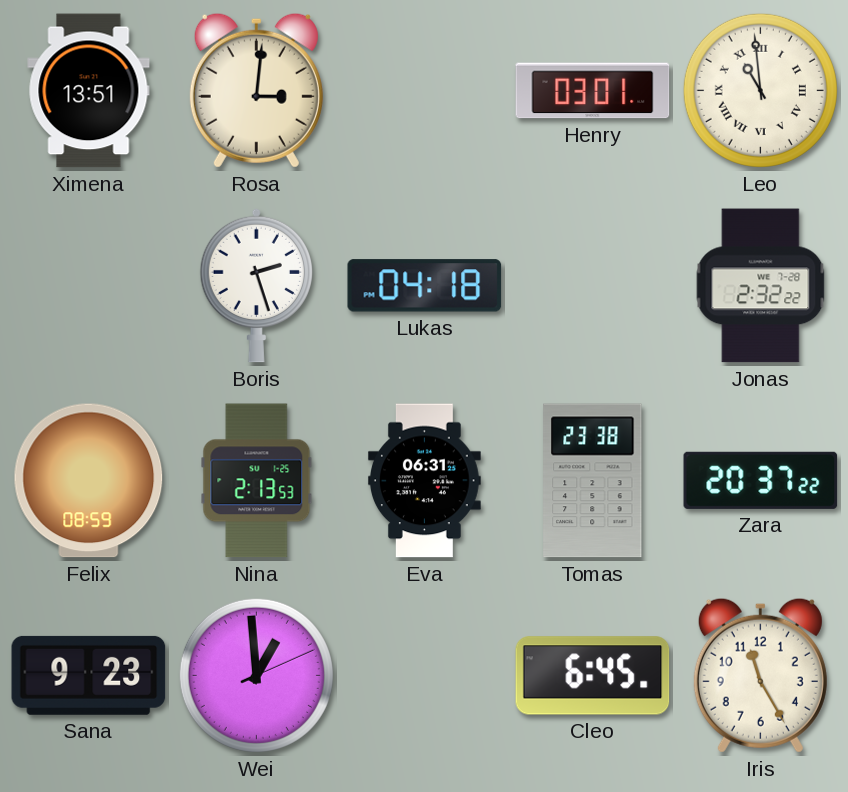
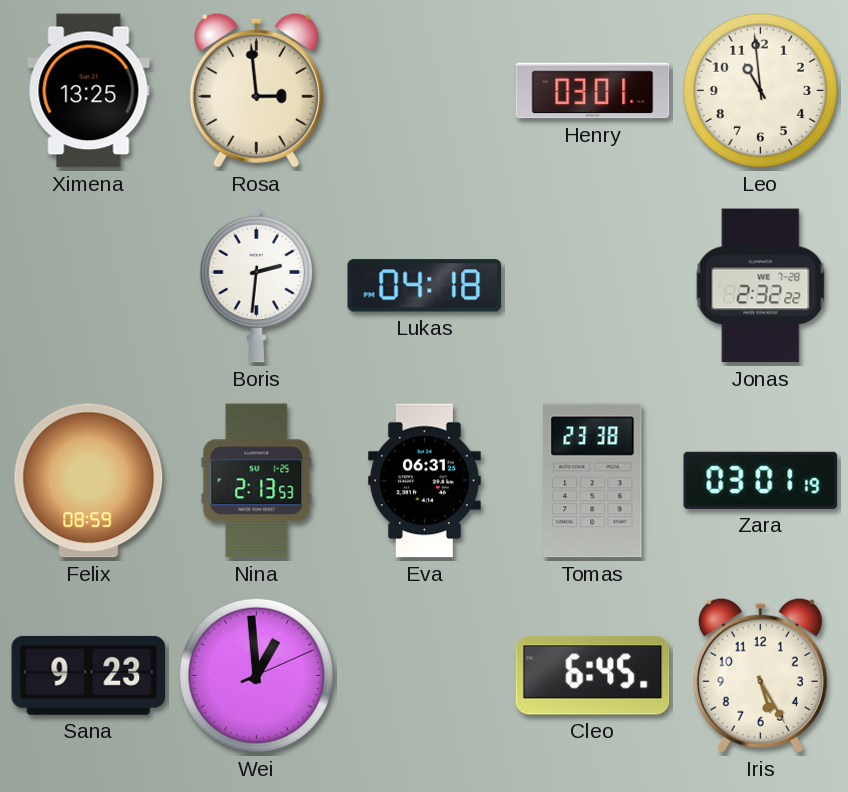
Ximena: 13:51 -> 13:25
Rosa: 3:01 -> 2:59
Leo numerals: Roman -> Arabic
Boris: 2:27 -> 2:31
Zara: 20:37 -> 03:01
Iris: 11:25 -> 5:25
